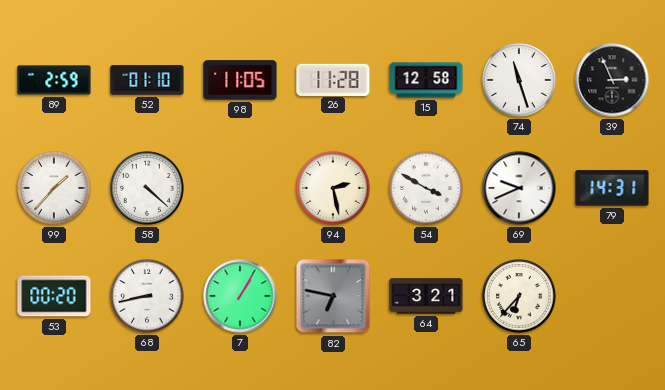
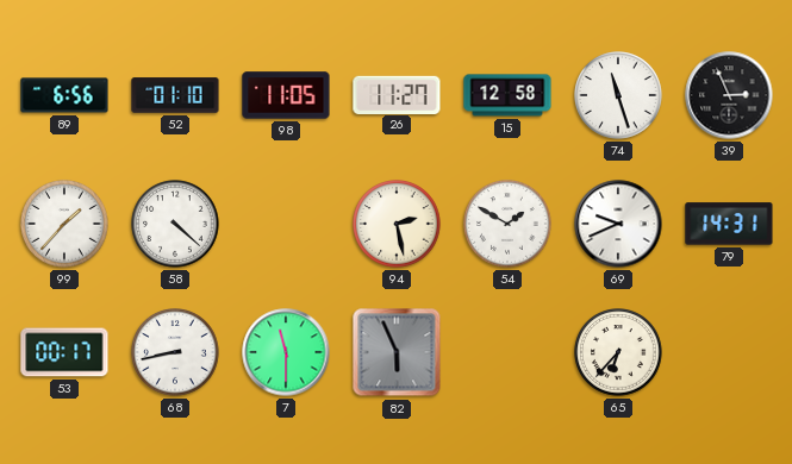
89: 2:59 -> 6:56
26: 11:28 -> 11:27
54: 3:50 -> 1:50
53: 00:20 -> 00:17
7: 1:05 -> 11:30
82: 6:47 -> 5:56
64: 3:21 -> none
